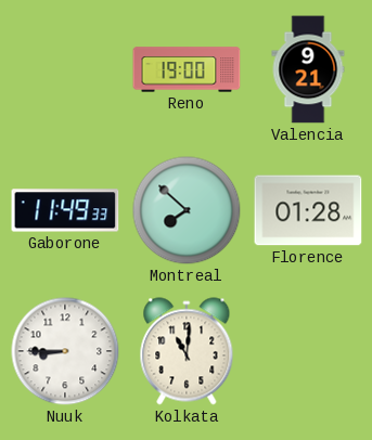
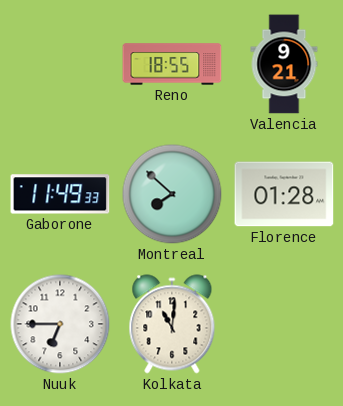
Reno: 19:00 -> 18:55
Nuuk: 8:45 -> 6:45
